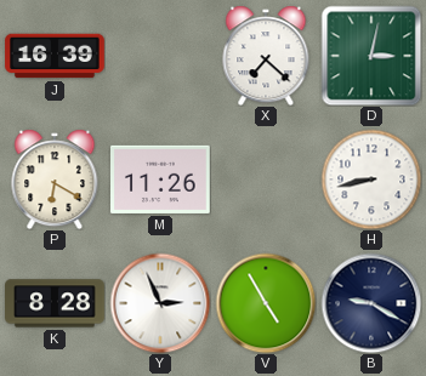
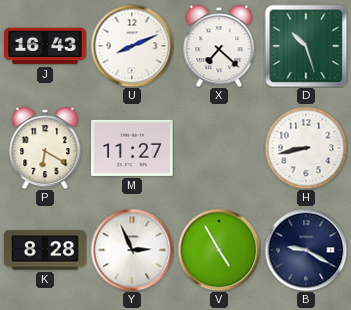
J: 16:39 -> 16:43
U: none -> 8:11
D: 3:02 -> 10:27
M: 11:26 -> 11:27
